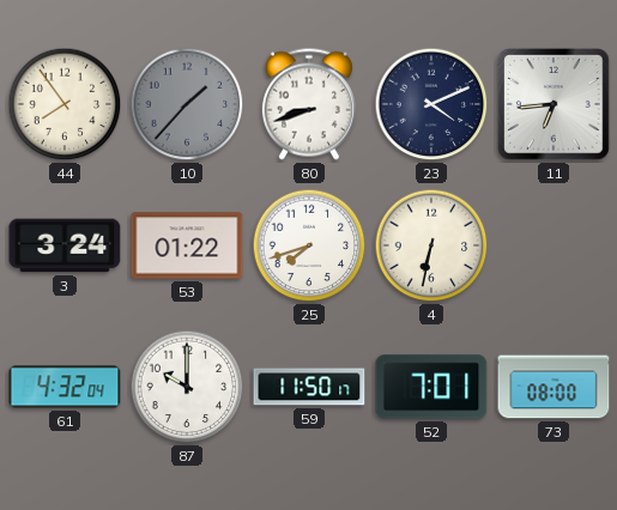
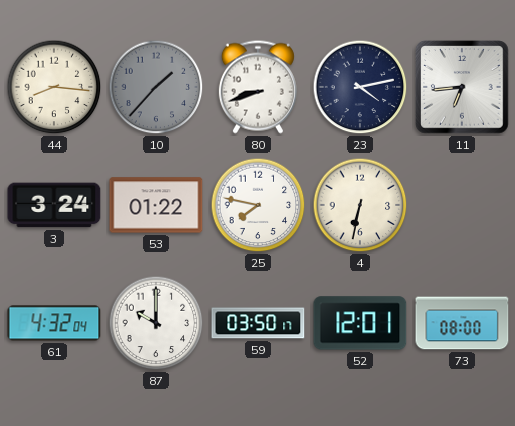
44: 7:54 -> 8:16
23: 4:11 -> 4:13
25: 7:42 -> 7:47
59: 11:50 -> 03:50
52: 7:01 -> 12:01
